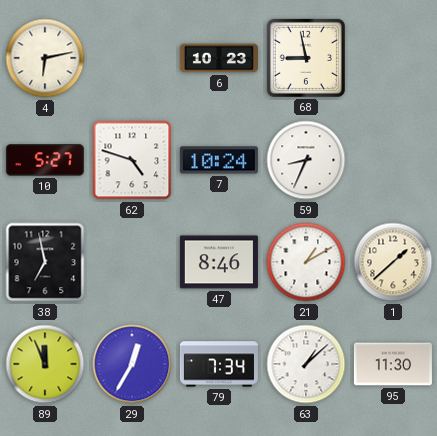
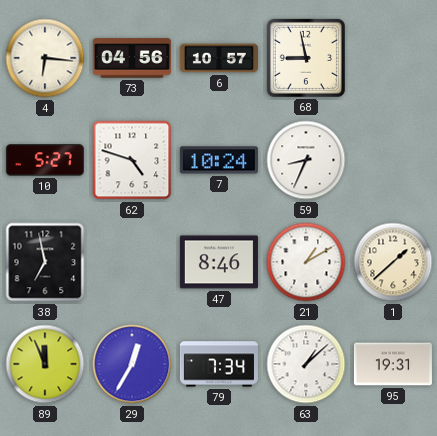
4: 6:13 -> 6:16
73: none -> 04:56
6: 10:23 -> 10:57
95: 11:30 -> 19:31
